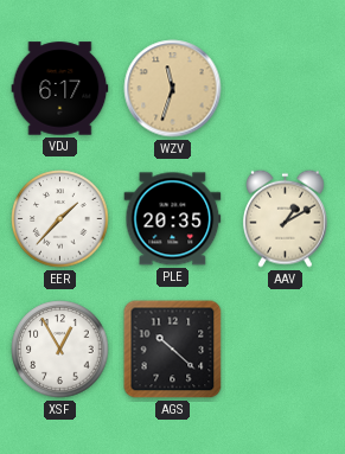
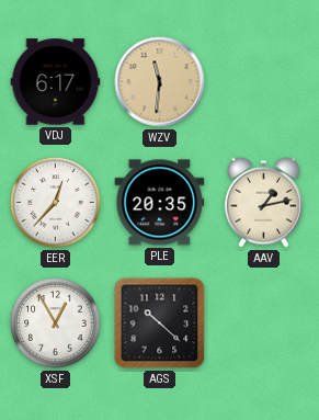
WZV: 11:33 -> 11:31
EER: 1:37 -> 12:37
AAV: 1:10 -> 1:13
